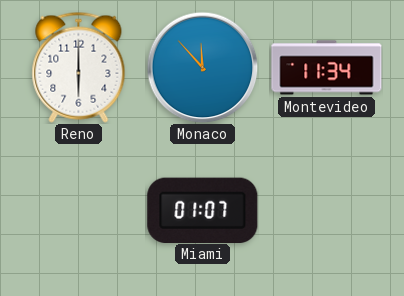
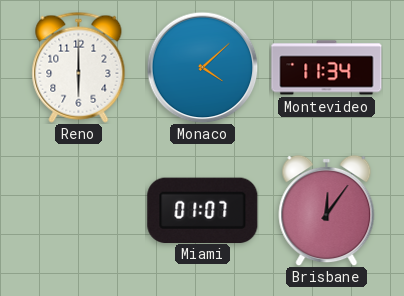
Monaco: 11:53 -> 4:08
Brisbane: none -> 12:06
